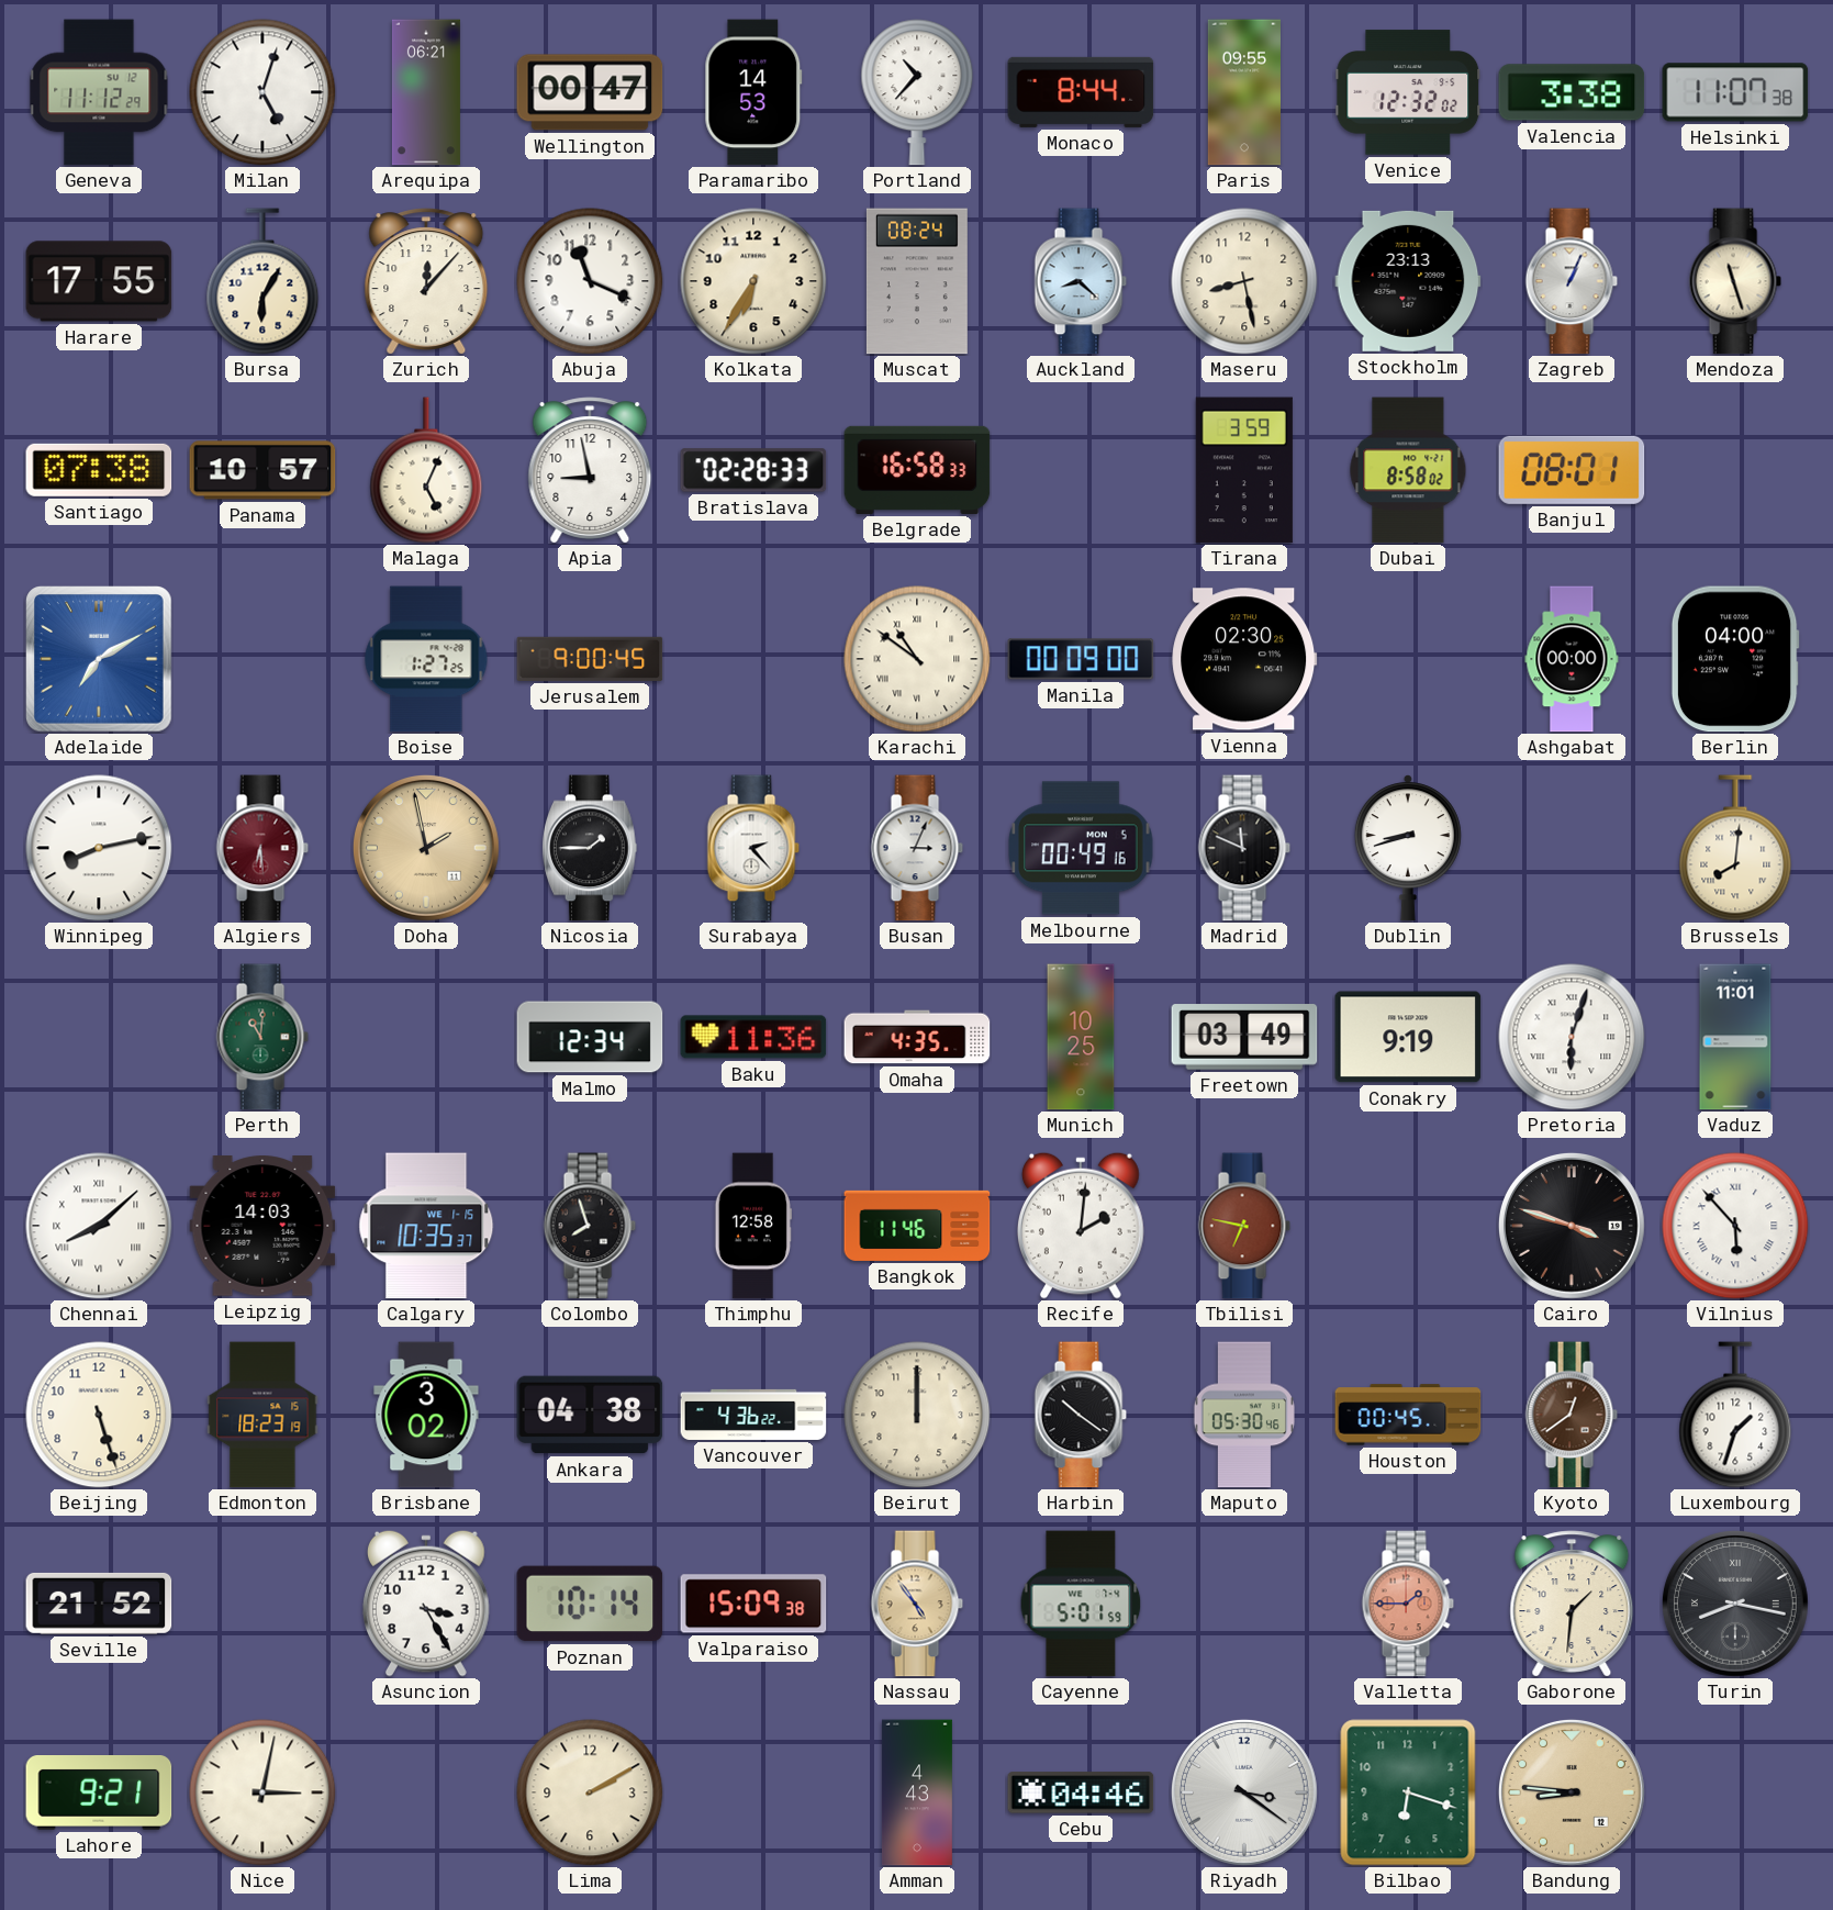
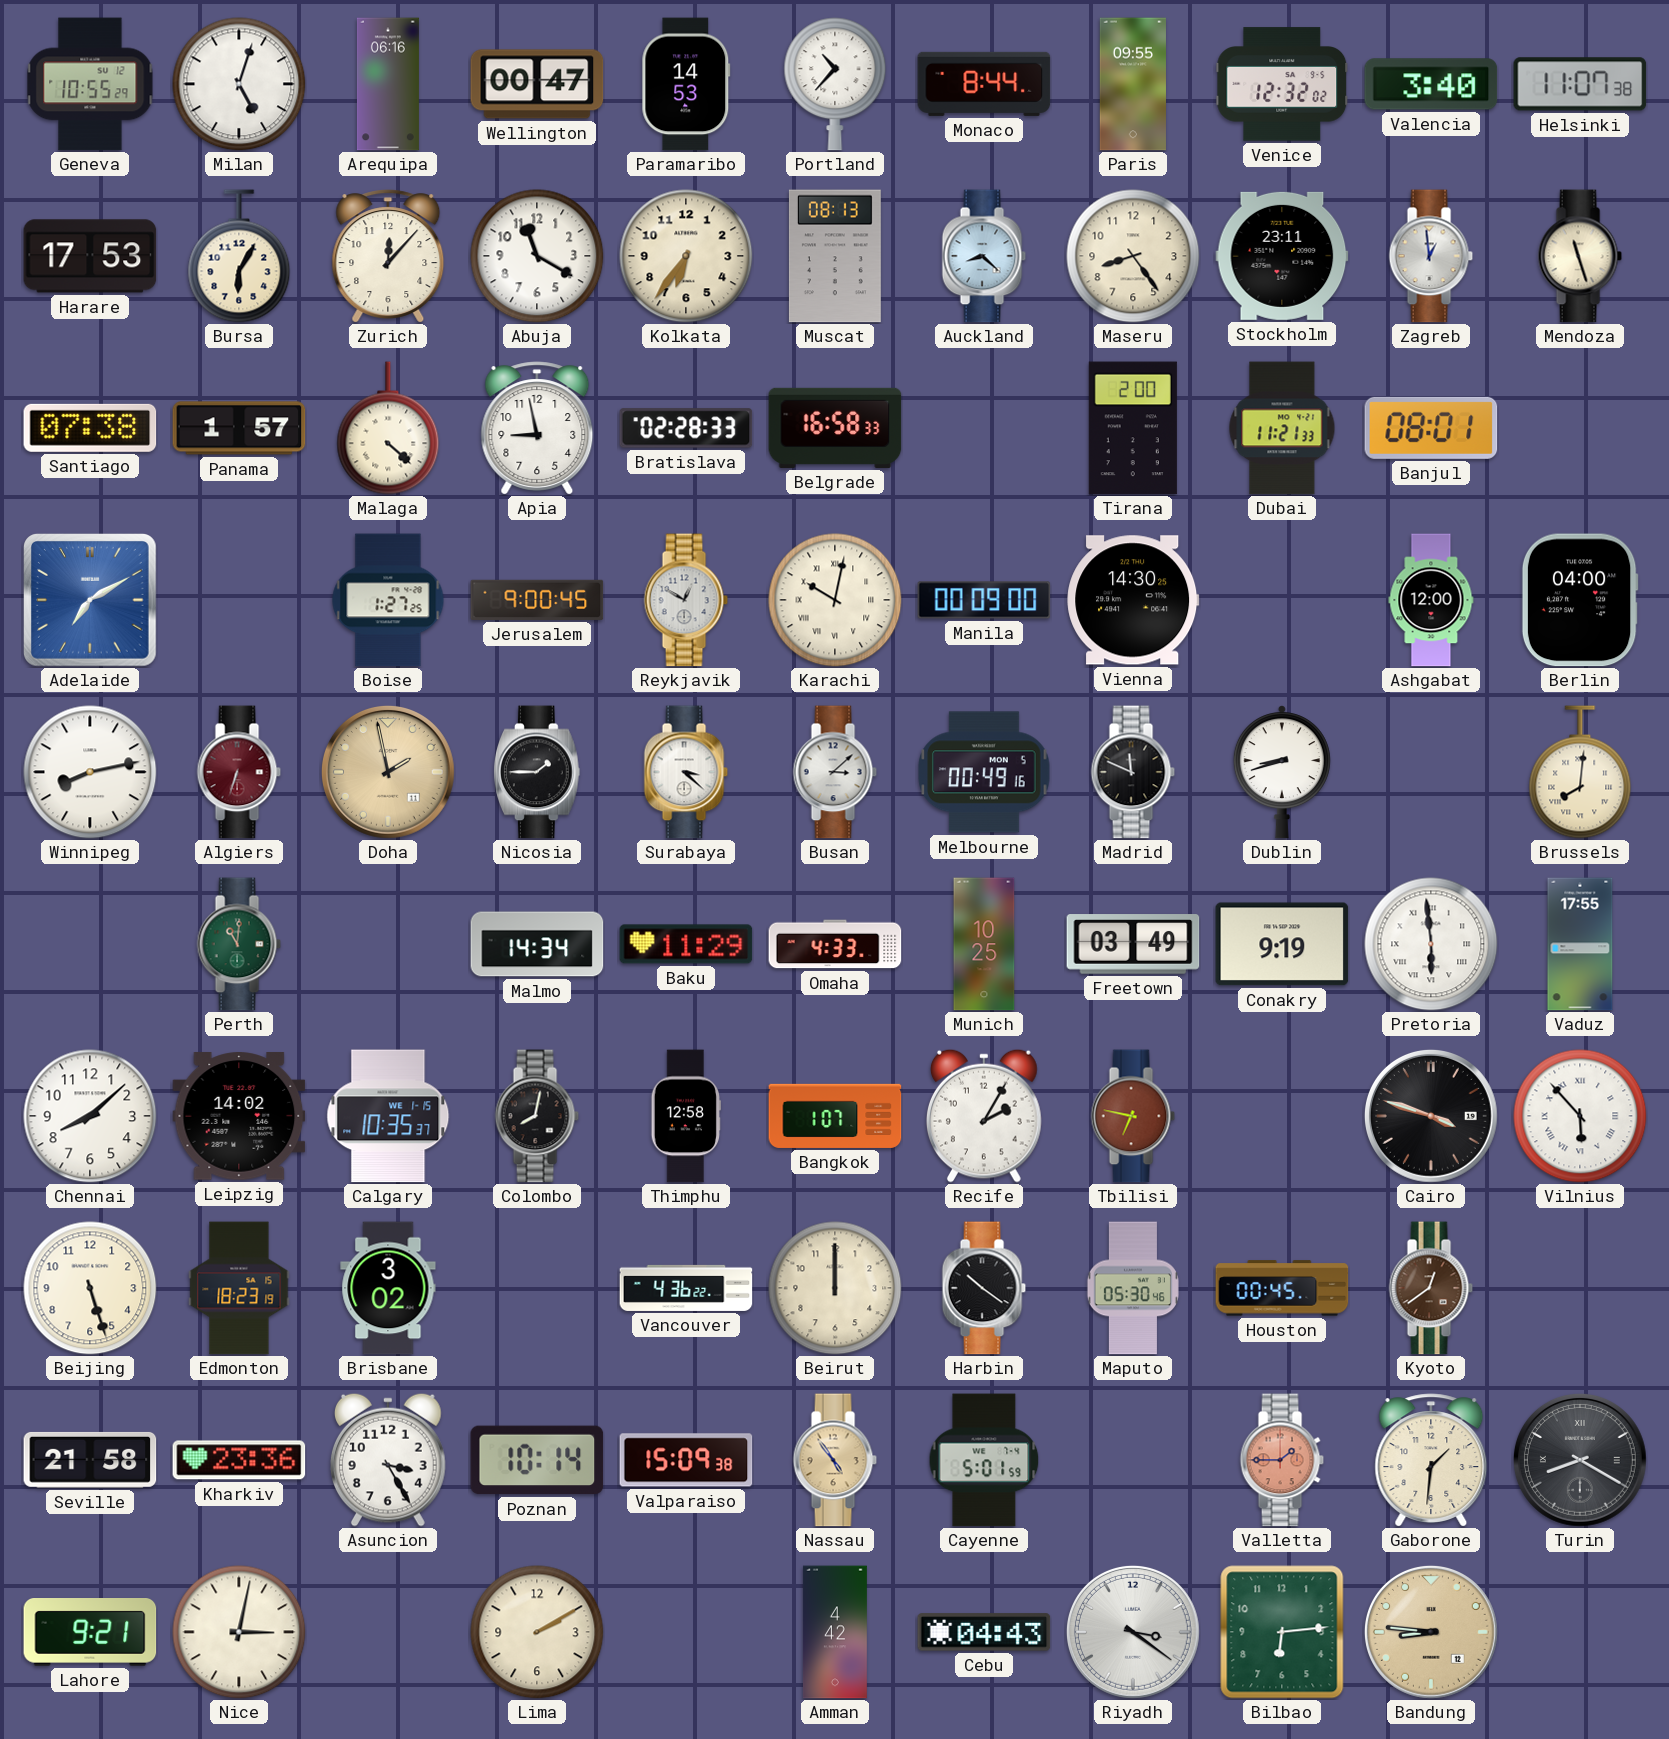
Geneva: 11:12 -> 10:55
Arequipa: 06:21 -> 06:16
Valencia: 3:38 -> 3:40
Harare: 17:55 -> 17:53
Abuja: 11:19 -> 11:20
Kolkata: 6:35 -> 6:36
Muscat: 08:24 -> 08:13
Maseru: 8:28 -> 8:24
Stockholm: 23:13 -> 23:11
Zagreb: 1:04 -> 12:59
Panama: 10:57 -> 1:57
Malaga: 5:04 -> 4:22
Tirana: 3:59 -> 2:00
Dubai: 8:58 -> 11:21
Reykjavik: none -> 12:50
Karachi: 10:51 -> 10:02
Vienna: 02:30 -> 14:30
Ashgabat: 00:00 -> 12:00
Algiers: 6:29 -> 6:33
Surabaya: 2:23 -> 3:22
Busan: 3:04 -> 3:08
Malmo: 12:34 -> 14:34
Baku: 11:36 -> 11:29
Omaha: 4:35 -> 4:33
Pretoria: 6:03 -> 5:59
Vaduz: 11:01 -> 17:55
Chennai numerals: Roman -> Arabic
Leipzig: 14:03 -> 14:02
Colombo: 7:57 -> 8:02
Bangkok: 11:46 -> 1:07
Recife: 2:01 -> 2:05
Ankara: 04:38 -> none
Luxembourg: 1:33 -> none
Seville: 21:52 -> 21:58
Kharkiv: none -> 23:36
Turin: 8:17 -> 8:20
Amman: 4:43 -> 4:42
Cebu: 04:46 -> 04:43
Bilbao: 6:18 -> 6:14
